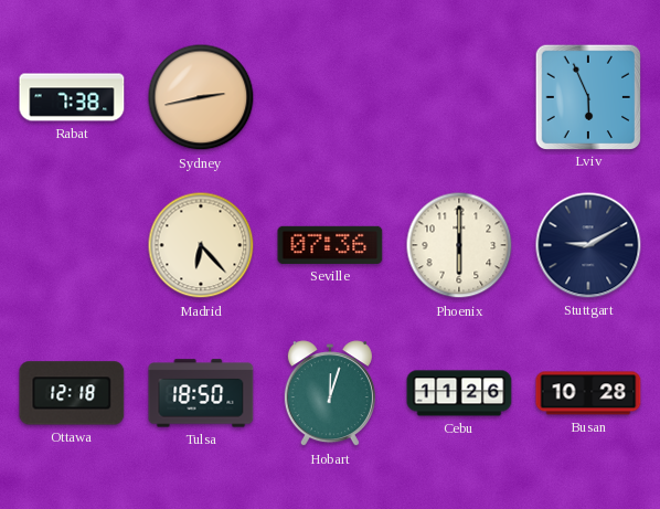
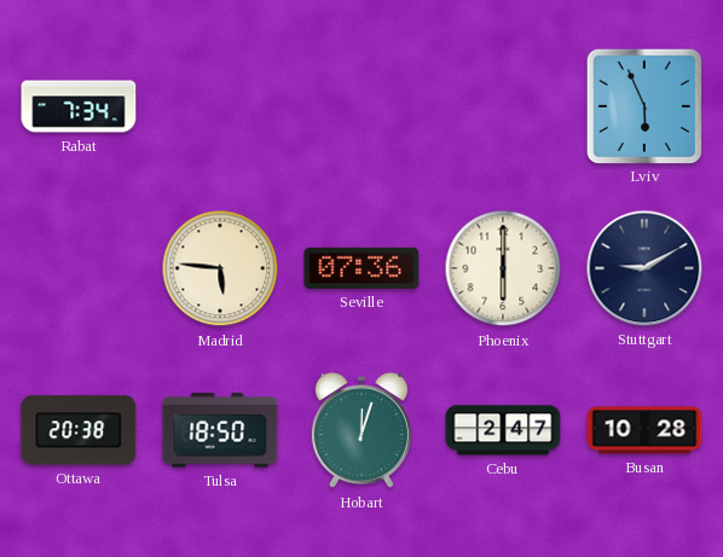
Rabat: 7:38 -> 7:34
Sydney: 2:43 -> none
Madrid: 6:23 -> 5:46
Ottawa: 12:18 -> 20:38
Cebu: 11:26 -> 2:47
